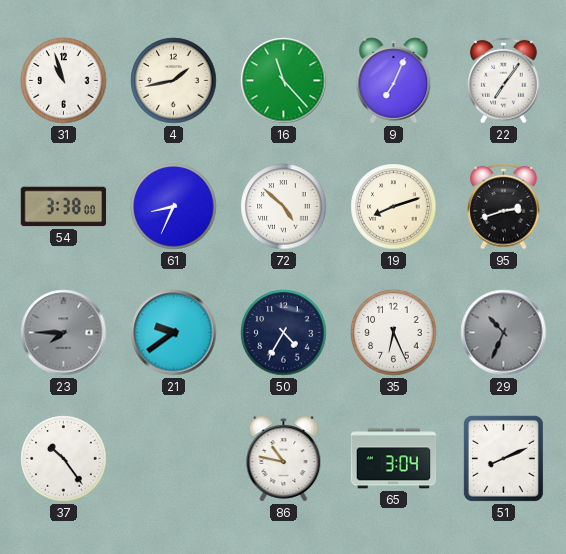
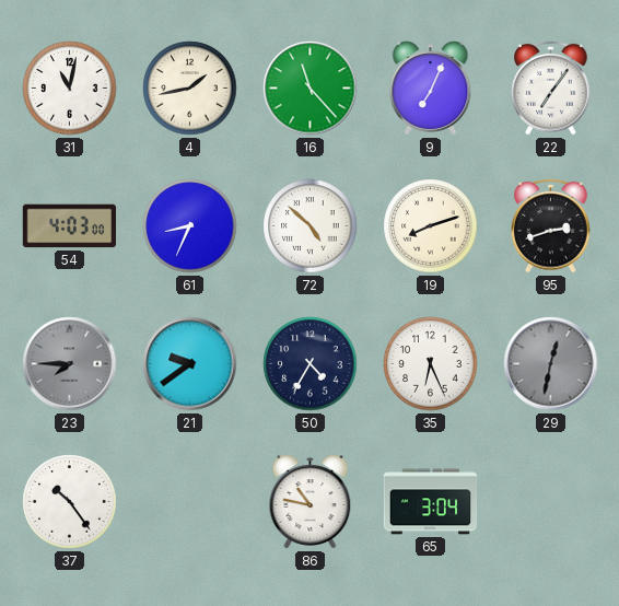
31: 10:57 -> 11:02
54: 3:38 -> 4:03
29: 10:34 -> 12:32
51: 8:11 -> none
